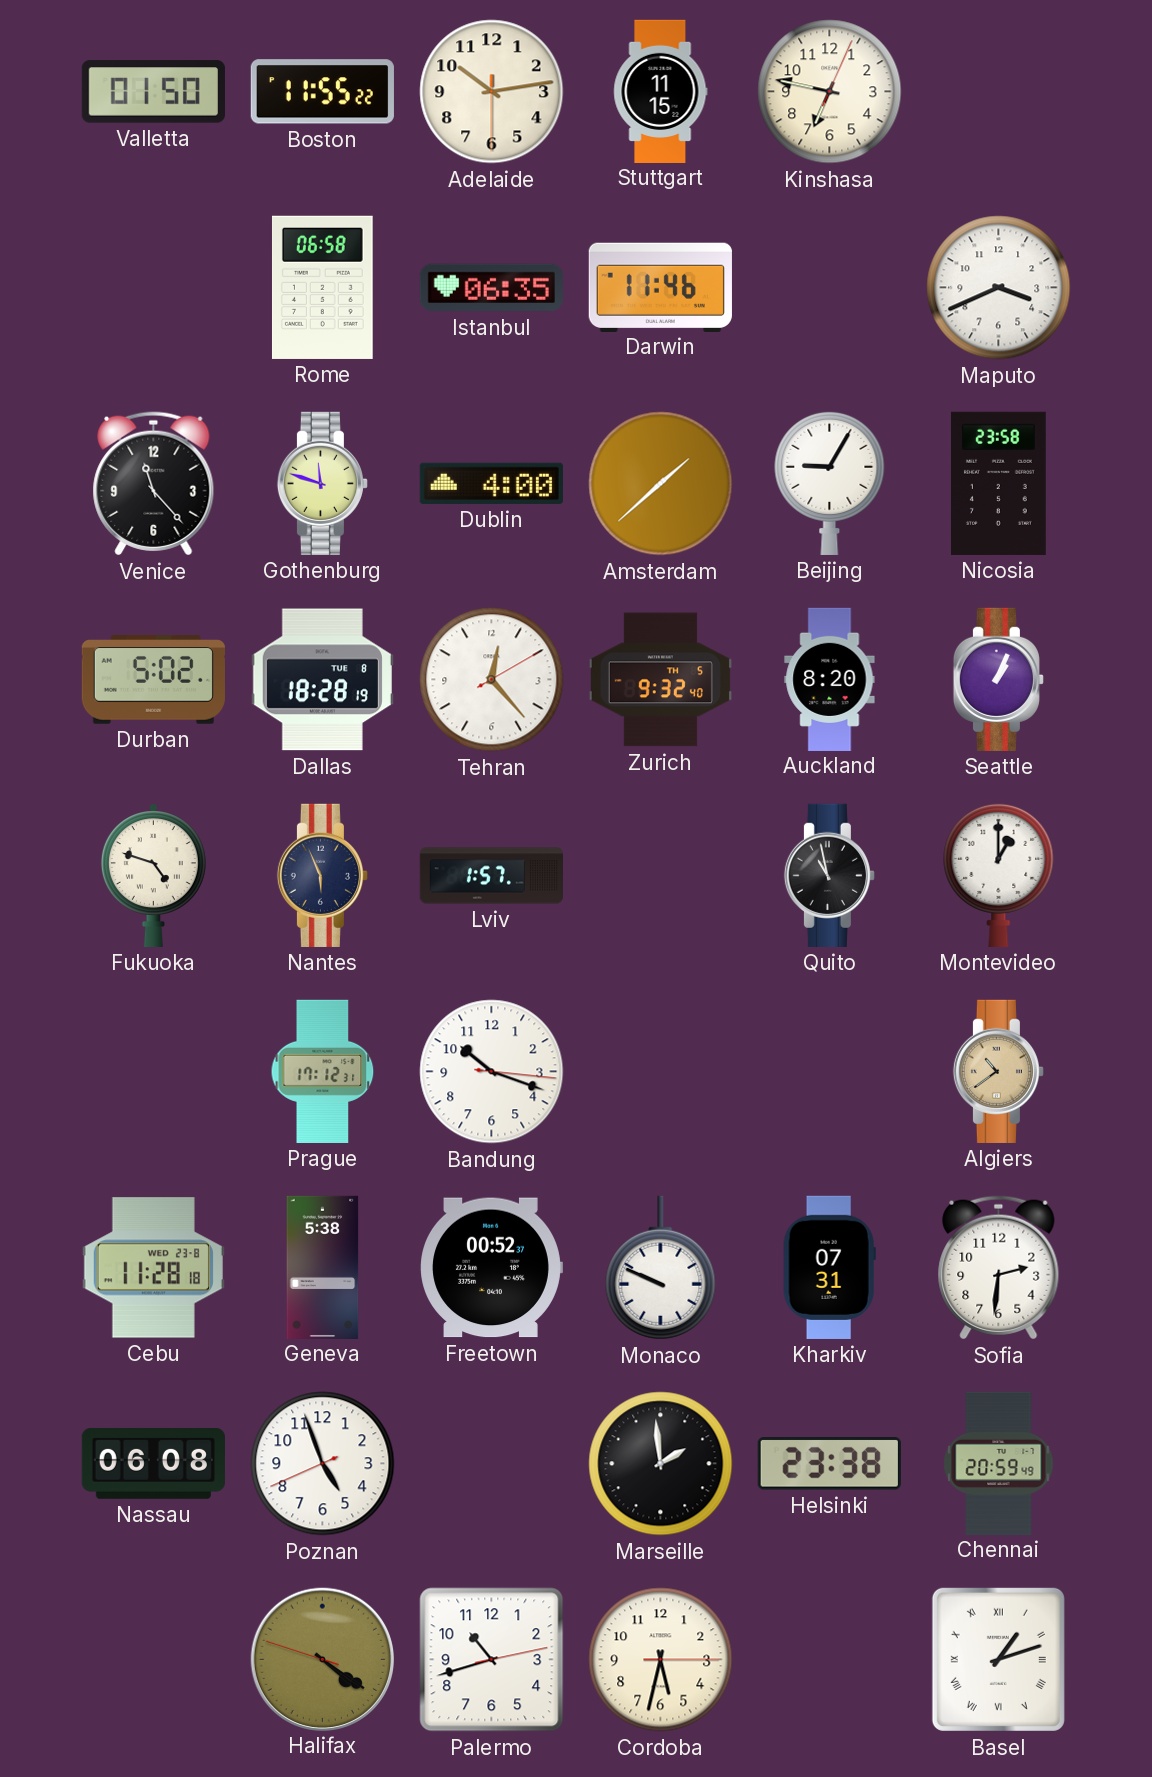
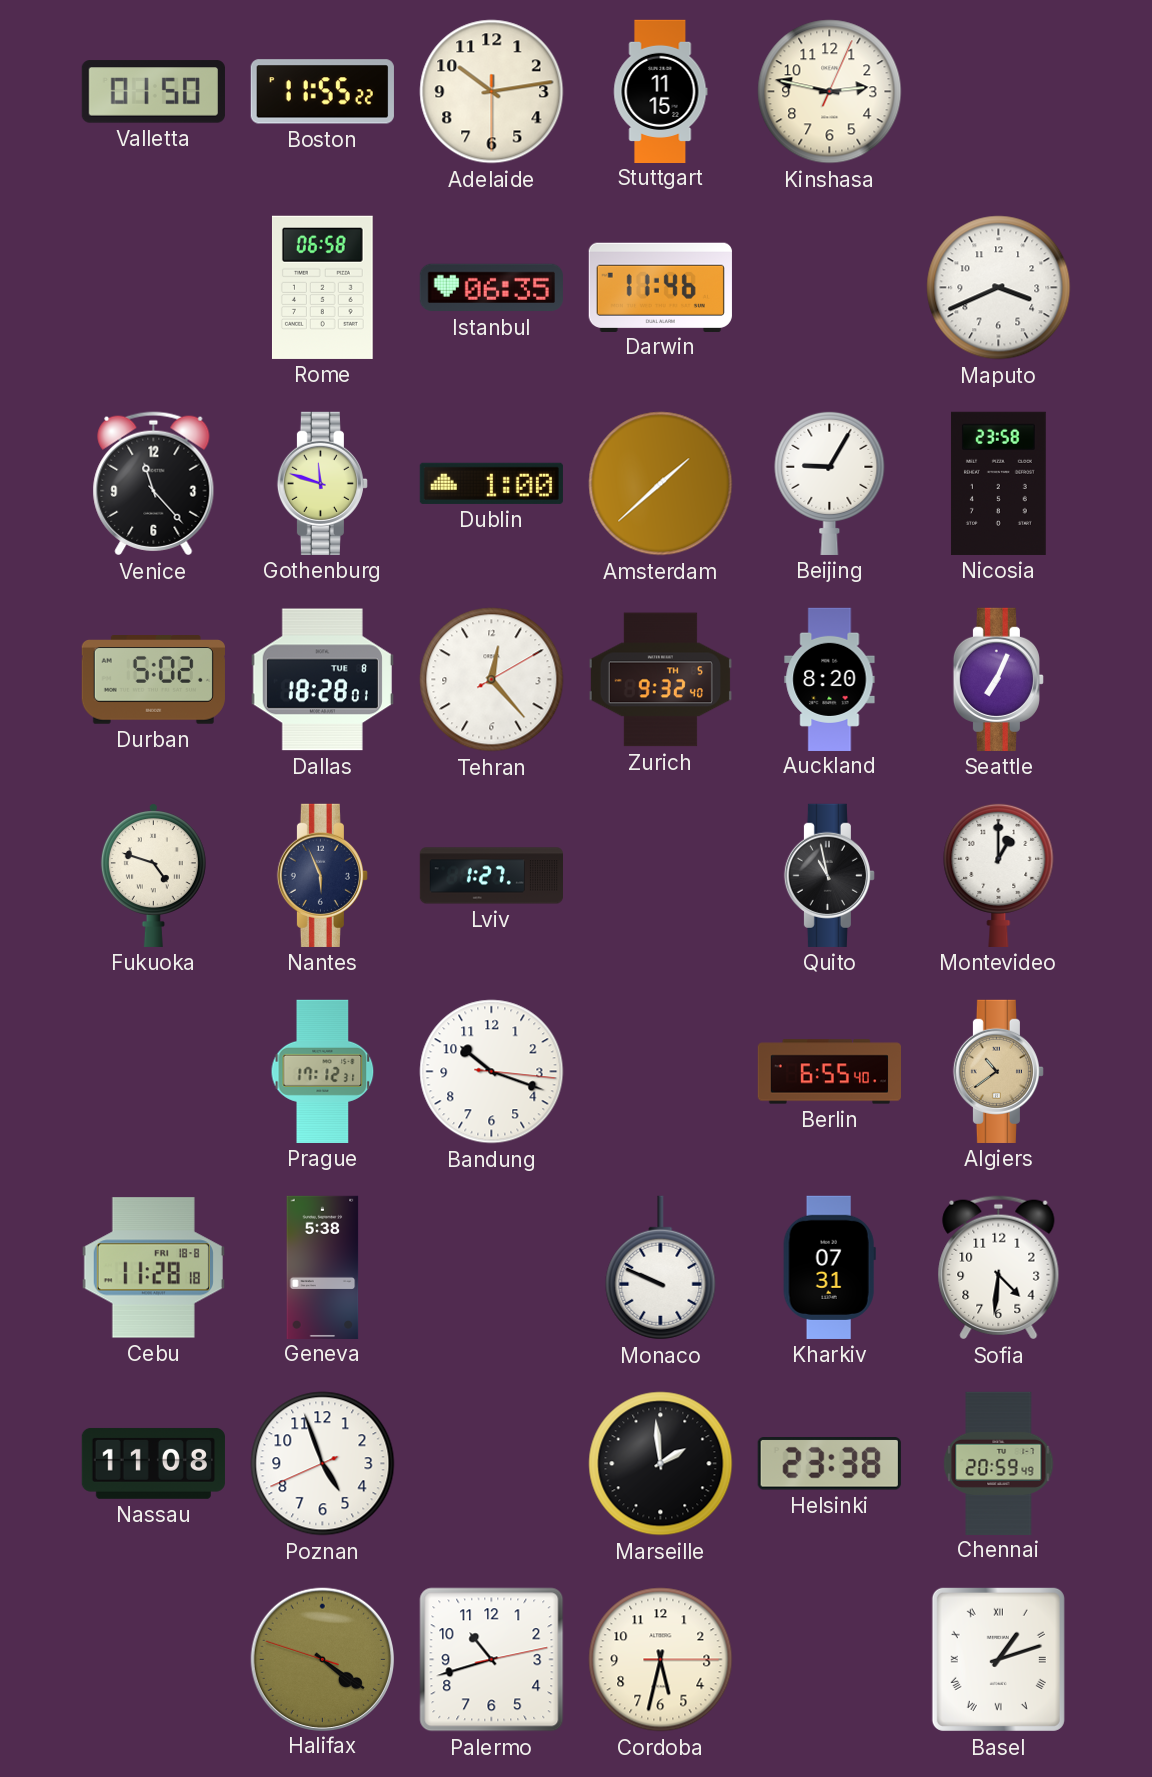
Kinshasa: 6:47 -> 2:47
Dublin: 4:00 -> 1:00
Dallas: 18:28:19 -> 18:28:01
Seattle: 1:04 -> 7:04
Lviv: 1:57 -> 1:27
Berlin: none -> 6:55
Cebu date: WED 23-8 -> FRI 18-8
Freetown: 00:52 -> none
Sofia: 2:31 -> 4:31
Nassau: 06:08 -> 11:08
